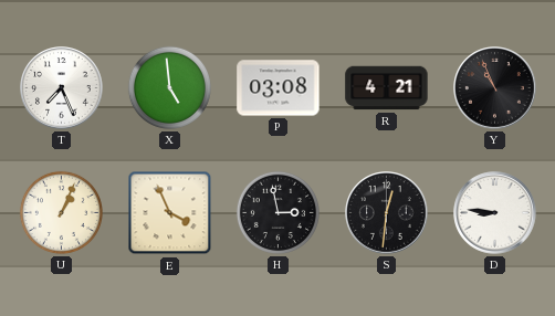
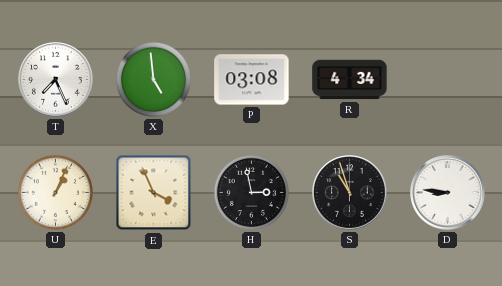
R: 4:21 -> 4:34
Y: 10:56 -> none
S: 12:31 -> 10:57
